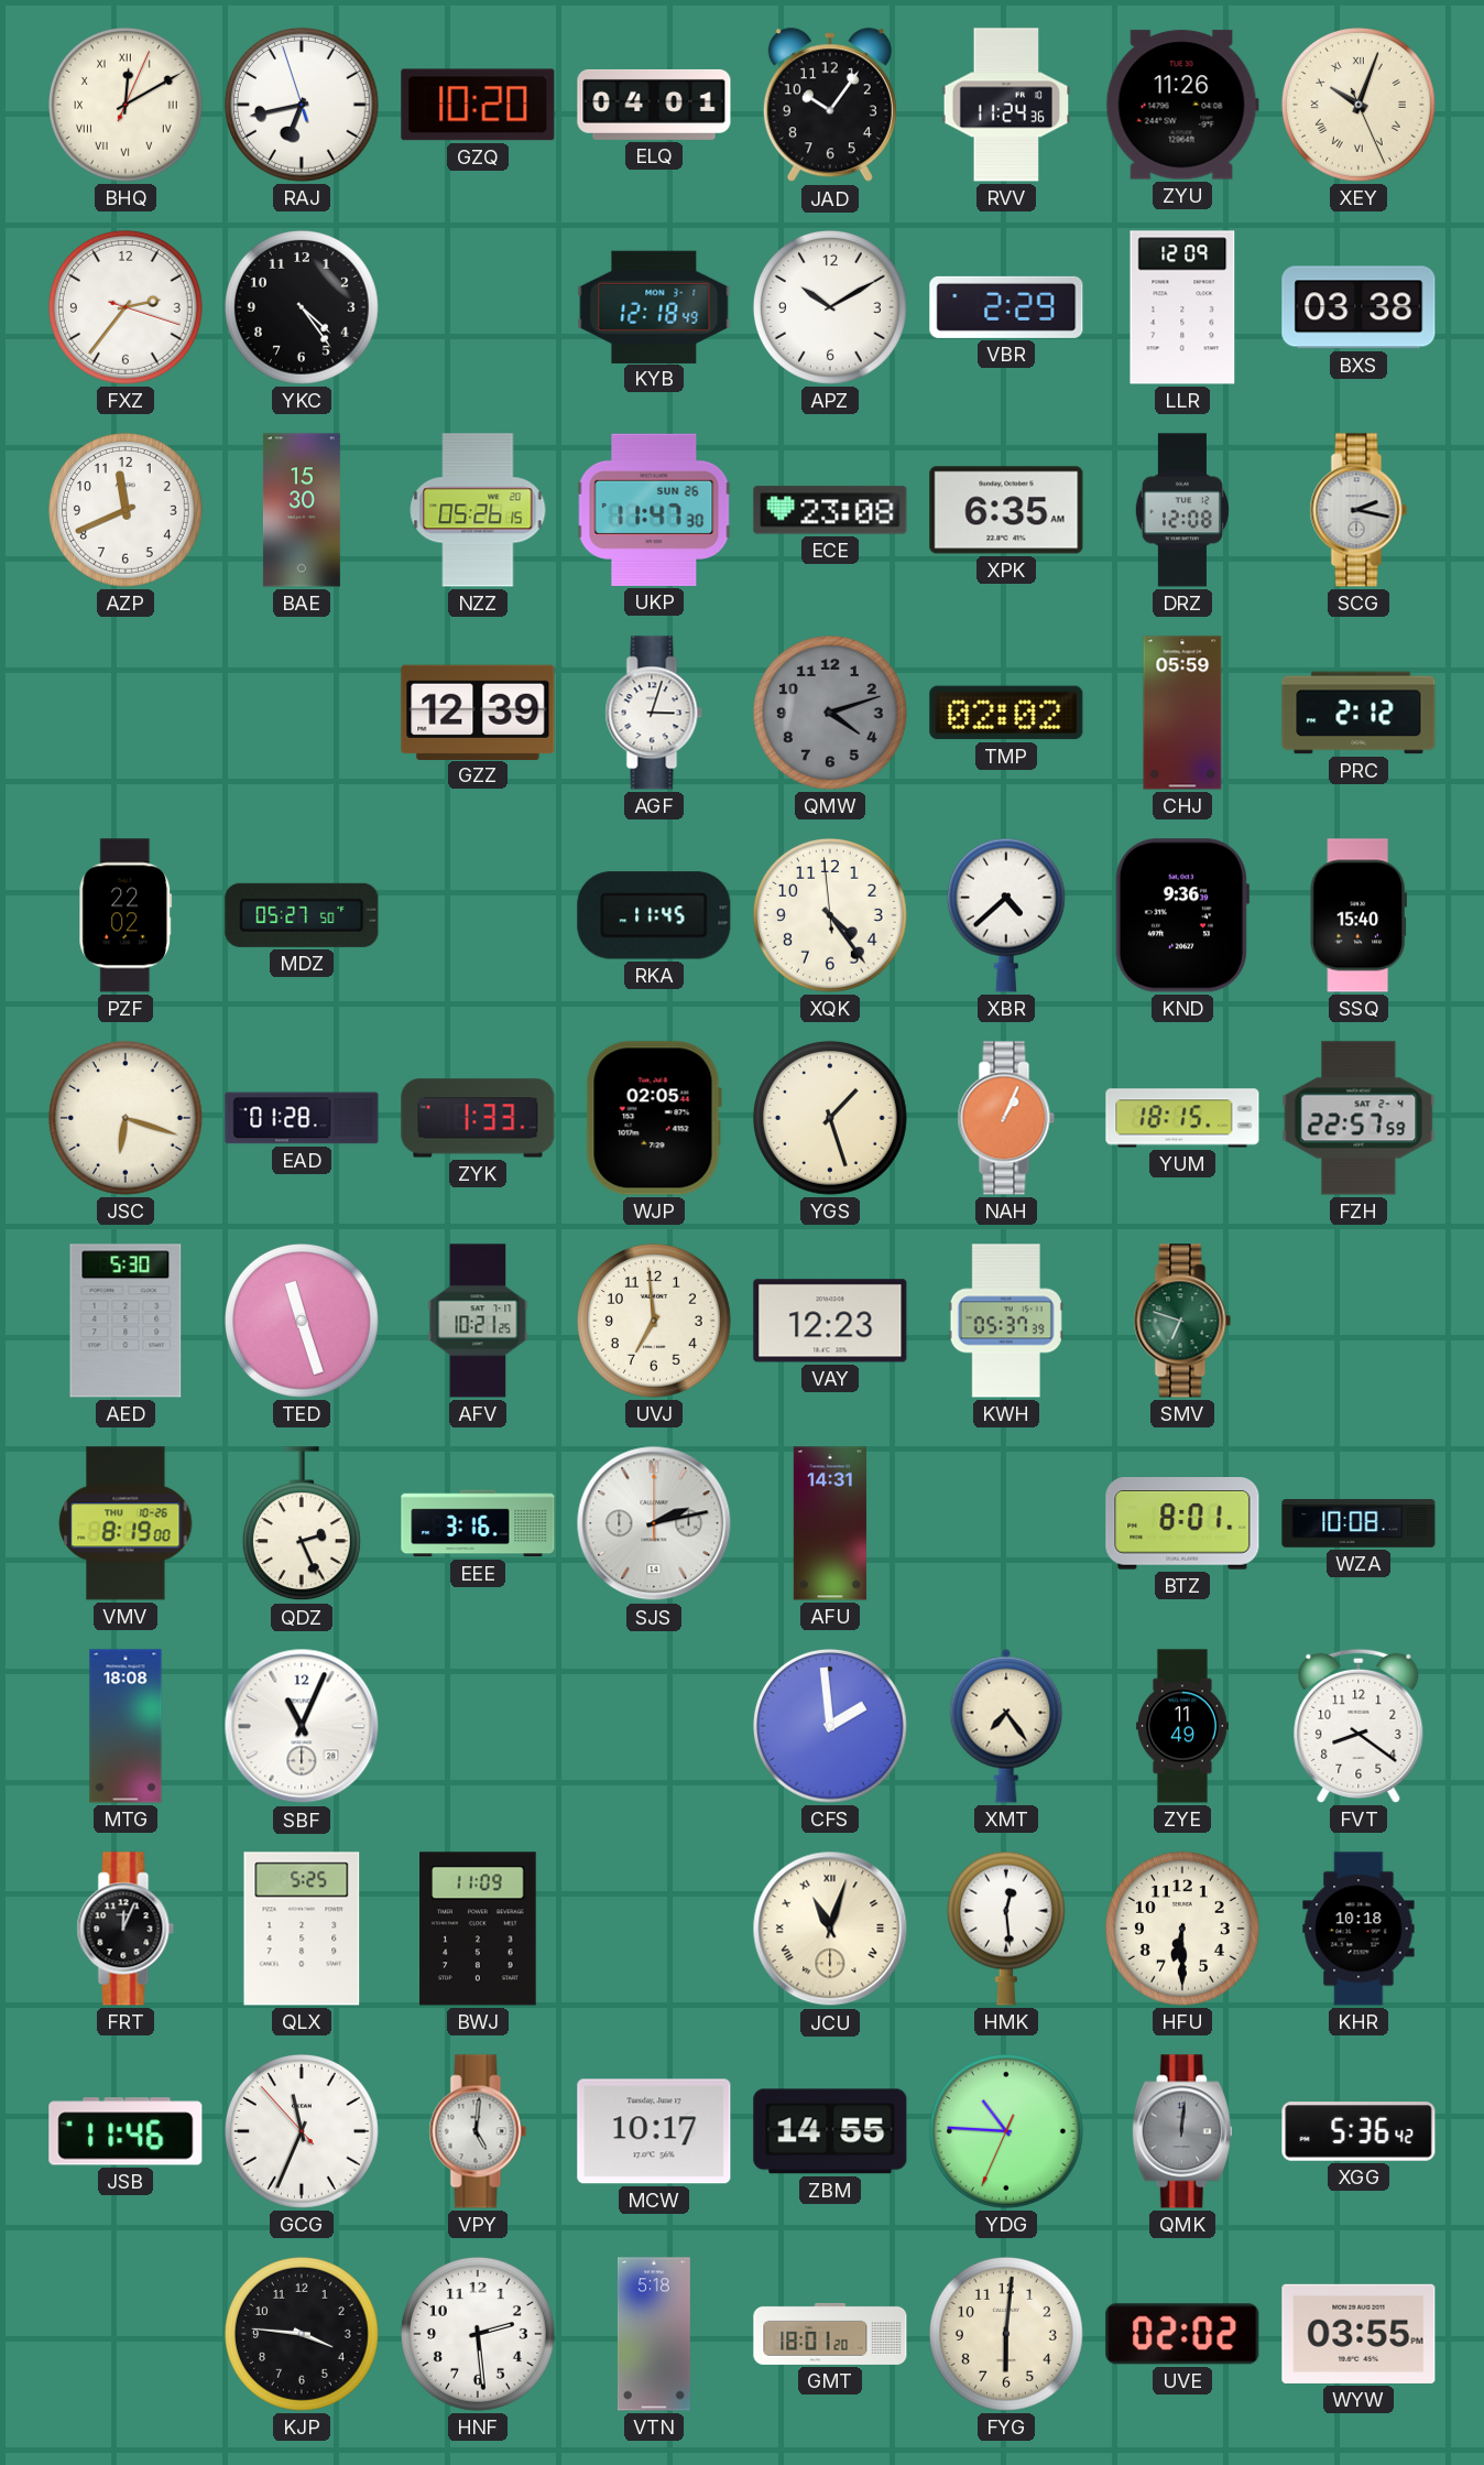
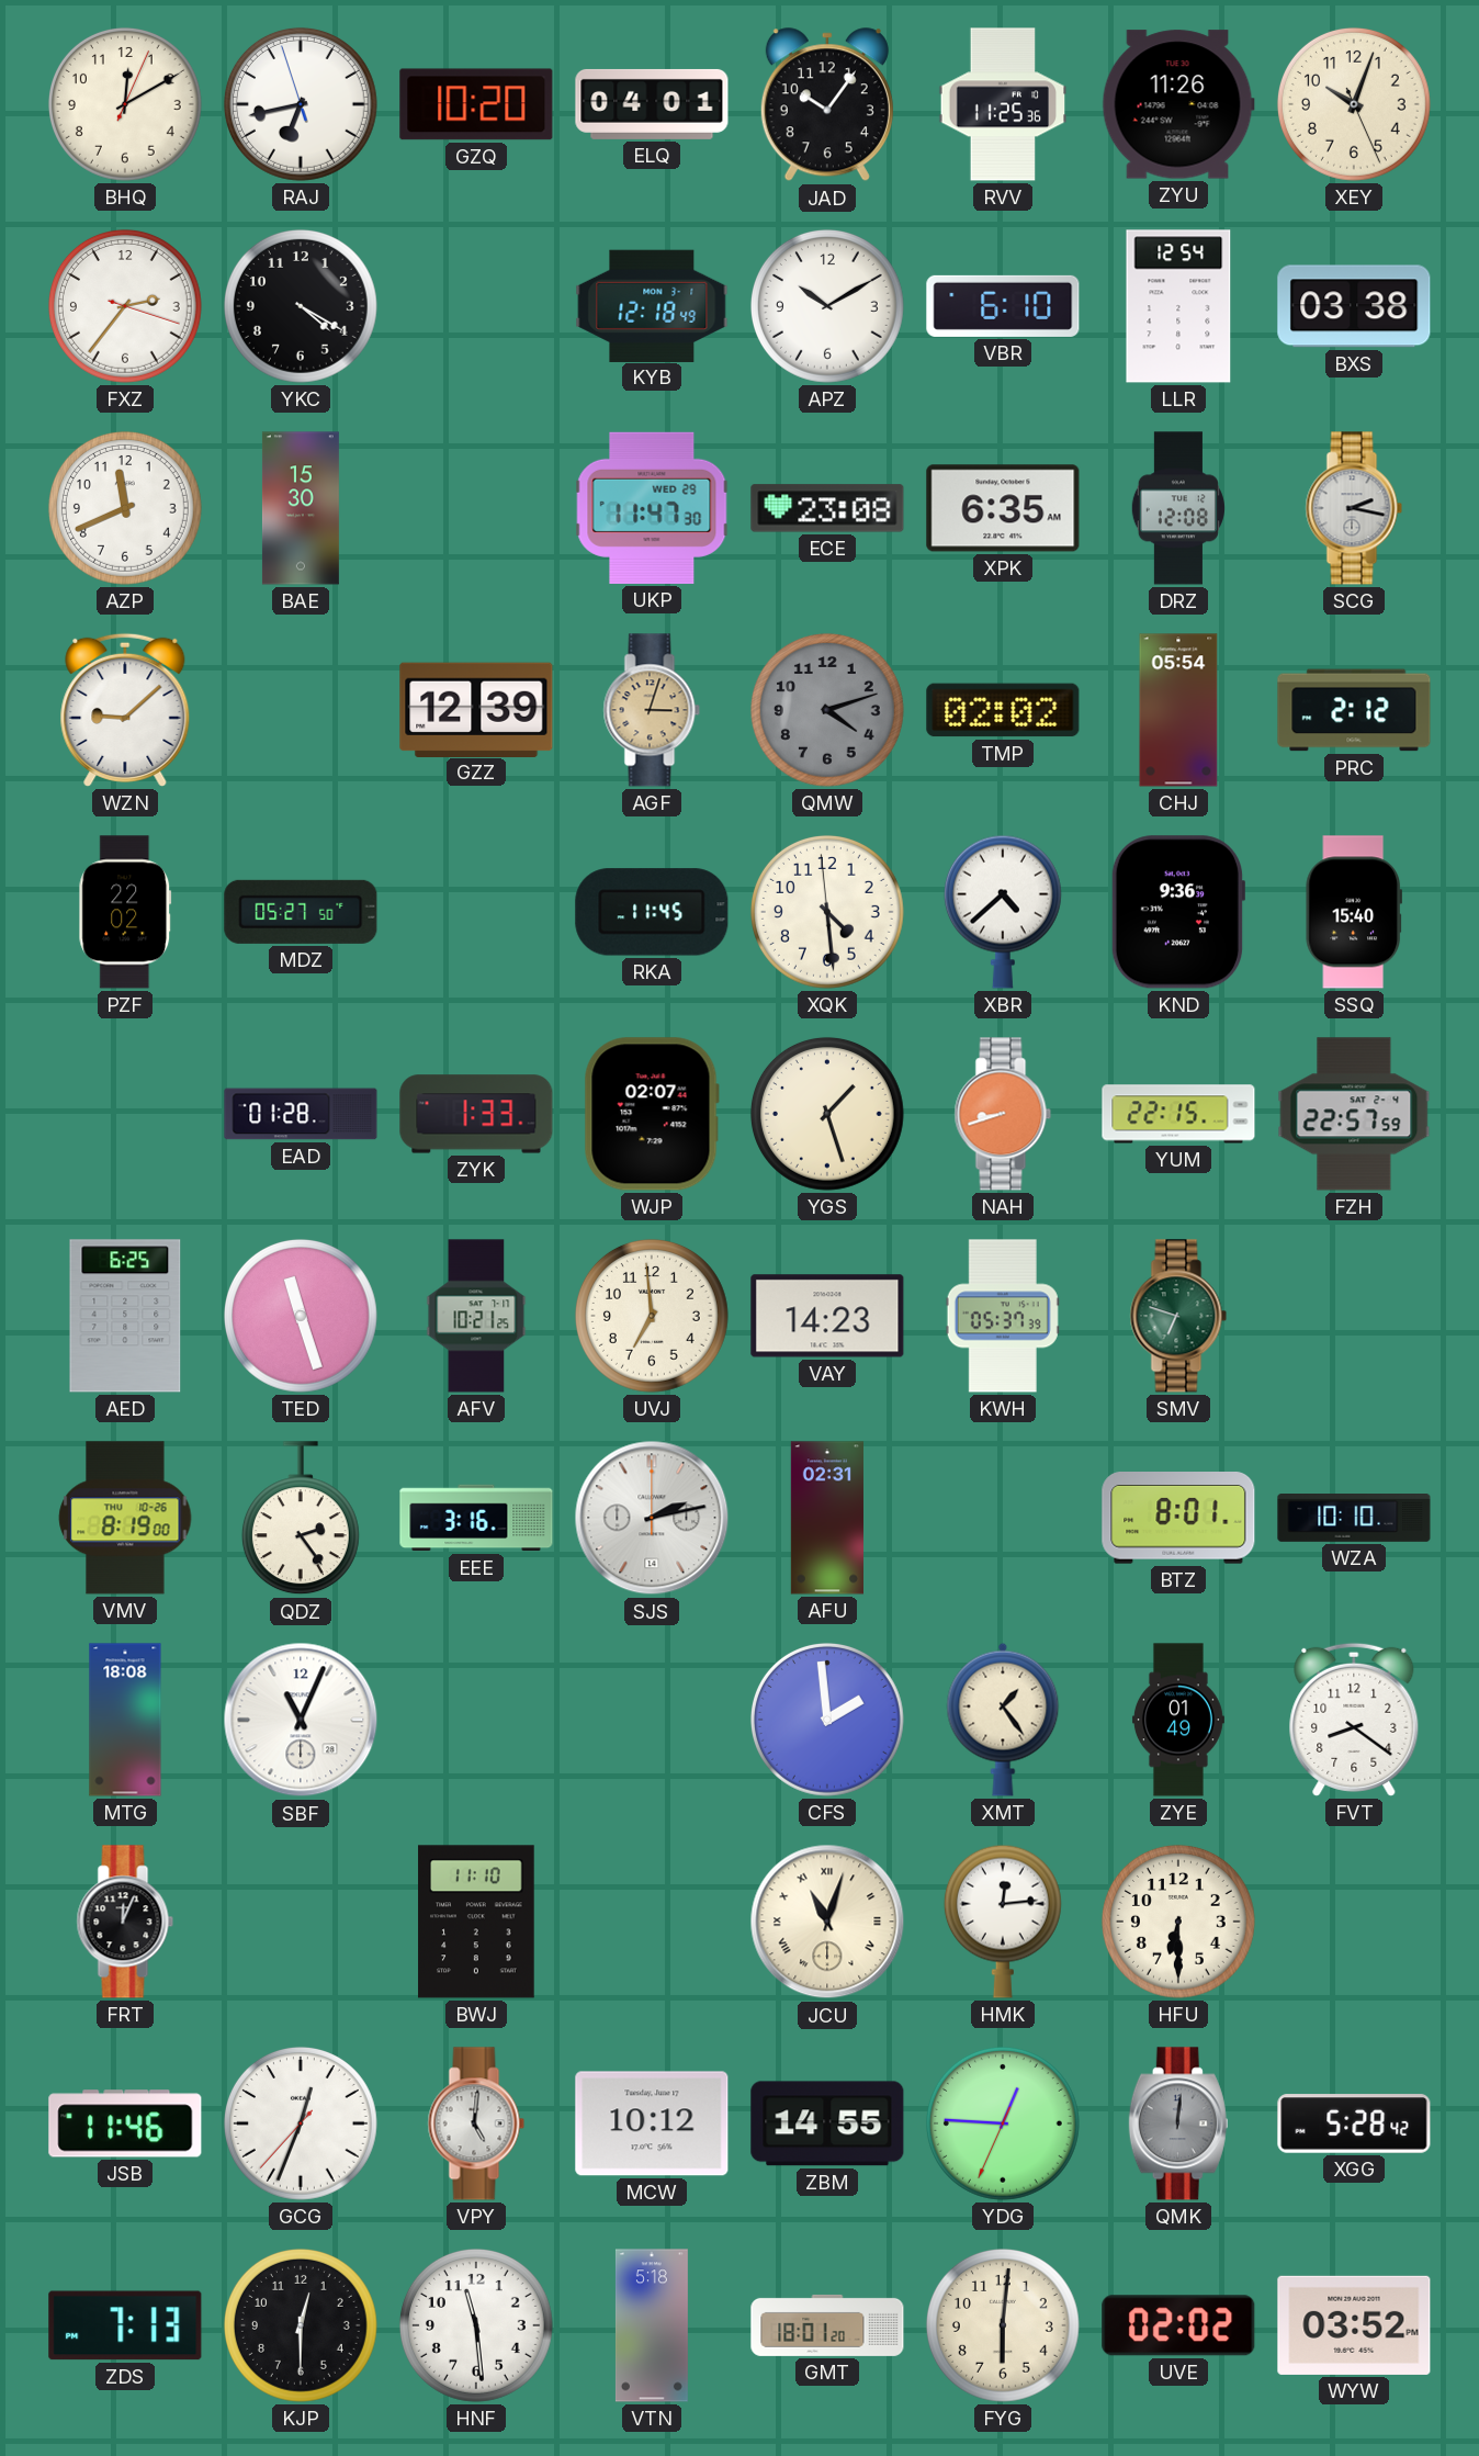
BHQ numerals: Roman -> Arabic
RVV: 11:24 -> 11:25
XEY numerals: Roman -> Arabic
YKC: 4:24 -> 4:20
VBR: 2:29 -> 6:10
LLR: 12:09 -> 12:54
NZZ: 05:26 -> none
UKP date: SUN 26 -> WED 29
WZN: none -> 9:08
AGF dial: white -> champagne
CHJ: 05:59 -> 05:54
XQK: 4:23 -> 4:28
JSC: 6:18 -> none
WJP: 02:05 -> 02:07
NAH: 1:04 -> 8:42
YUM: 18:15 -> 22:15
AED: 5:30 -> 6:25
VAY: 12:23 -> 14:23
QDZ: 2:26 -> 2:24
AFU: 14:31 -> 02:31
WZA: 10:08 -> 10:10
XMT: 7:24 -> 1:24
ZYE: 11:49 -> 01:49
QLX: 5:25 -> none
BWJ: 11:09 -> 11:10
HMK: 12:29 -> 12:14
KHR: 10:18 -> none
GCG: 11:33 -> 12:33
MCW: 10:17 -> 10:12
YDG: 10:45 -> 12:45
XGG: 5:36 -> 5:28
ZDS: none -> 7:13
KJP: 3:46 -> 12:30
HNF: 2:29 -> 11:29
WYW: 03:55 -> 03:52
